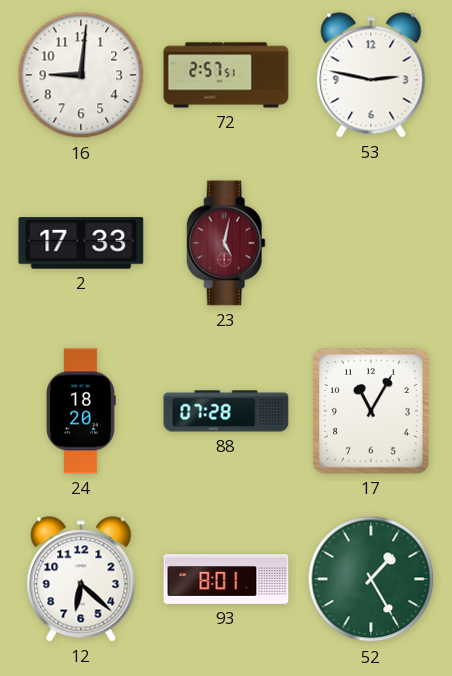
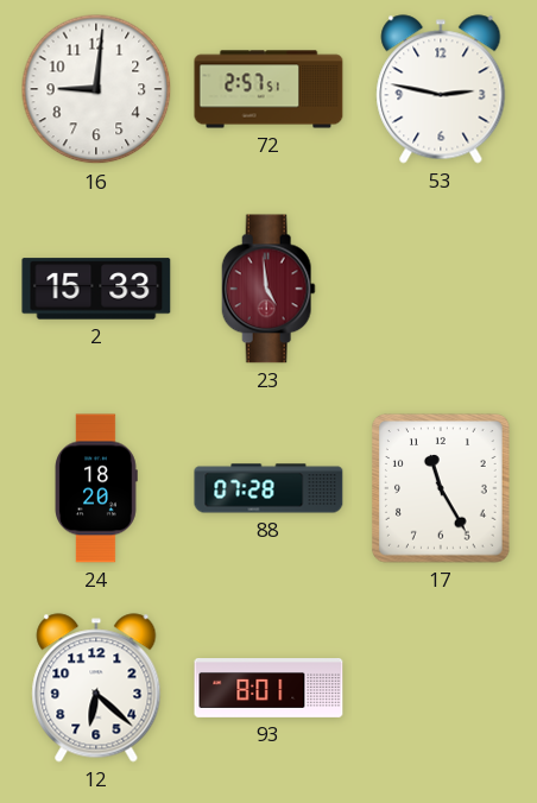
2: 17:33 -> 15:33
23: 5:02 -> 4:59
17: 11:05 -> 11:25
52: 1:25 -> none
